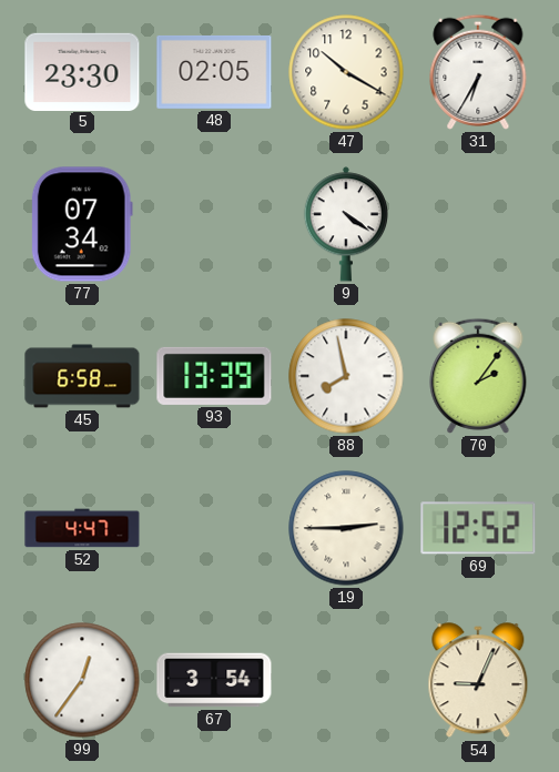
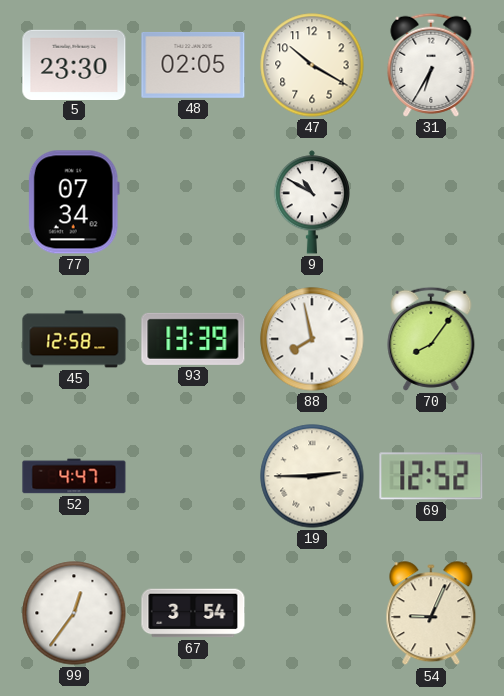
9: 4:21 -> 10:50
45: 6:58 -> 12:58
70: 2:06 -> 8:06
